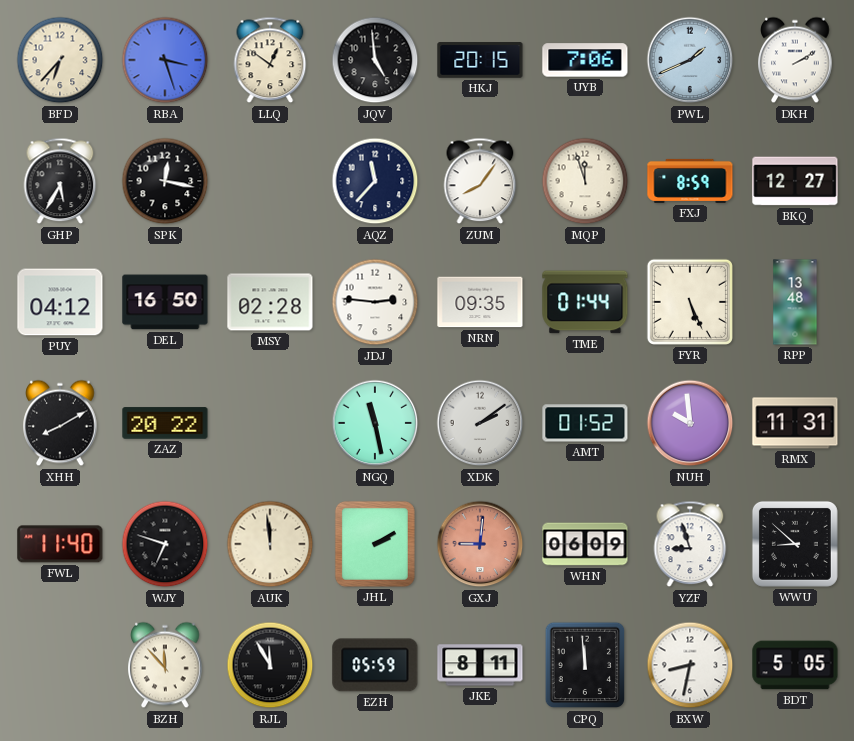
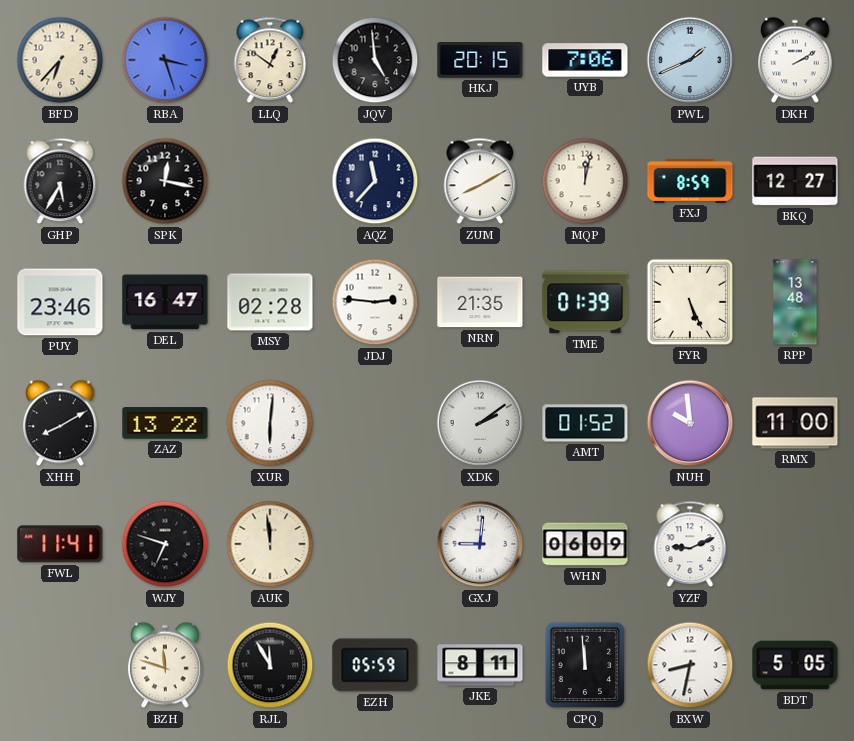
ZUM: 8:06 -> 8:10
MQP: 11:57 -> 12:02
PUY: 04:12 -> 23:46
DEL: 16:50 -> 16:47
NRN: 09:35 -> 21:35
TME: 01:44 -> 01:39
ZAZ: 20:22 -> 13:22
XUR: none -> 6:01
NGQ: 11:28 -> none
RMX: 11:31 -> 11:00
FWL: 11:40 -> 11:41
JHL: 2:10 -> none
GXJ dial: salmon -> white
YZF: 8:57 -> 9:11
WWU: 8:52 -> none
BZH: 11:53 -> 11:48
